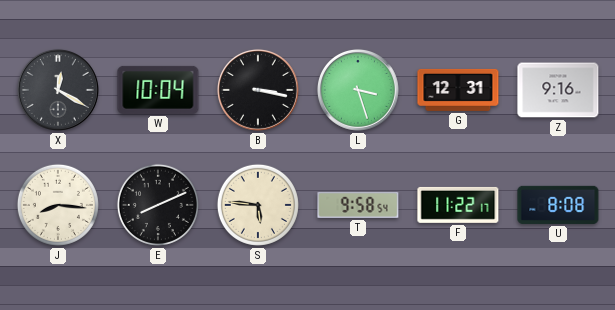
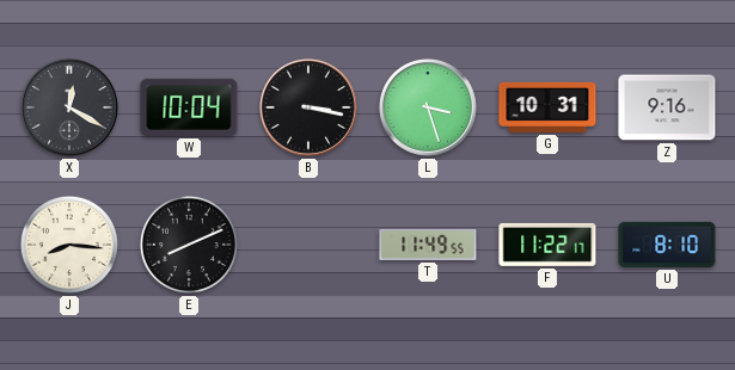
G: 12:31 -> 10:31
S: 5:46 -> none
T: 9:58 -> 11:49
U: 8:08 -> 8:10
